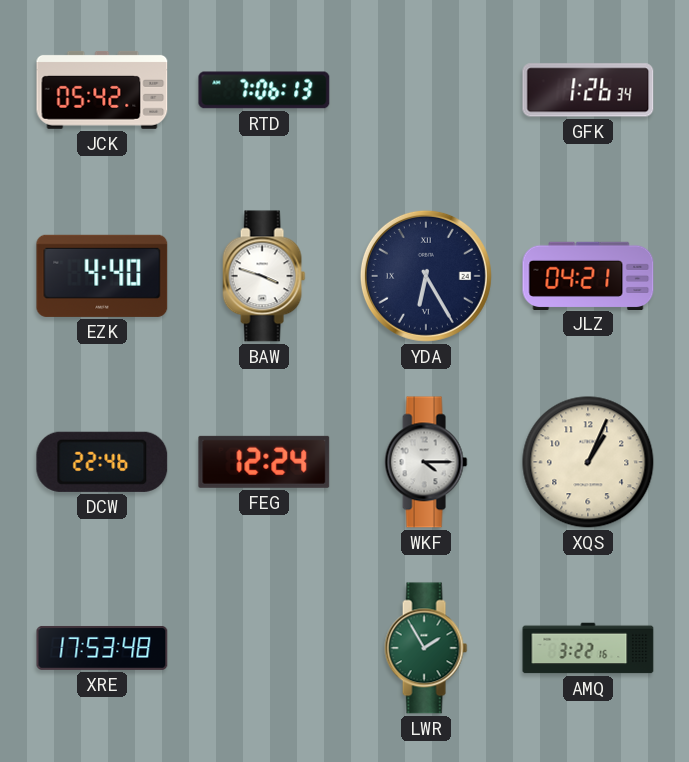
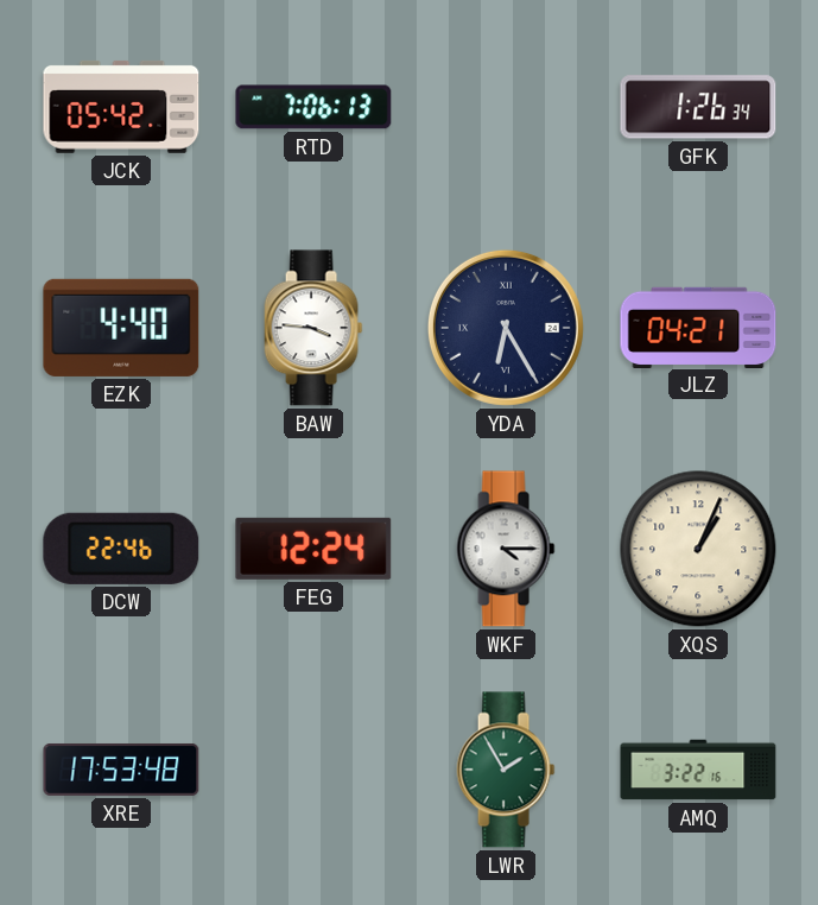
BAW: 3:48 -> 3:46
